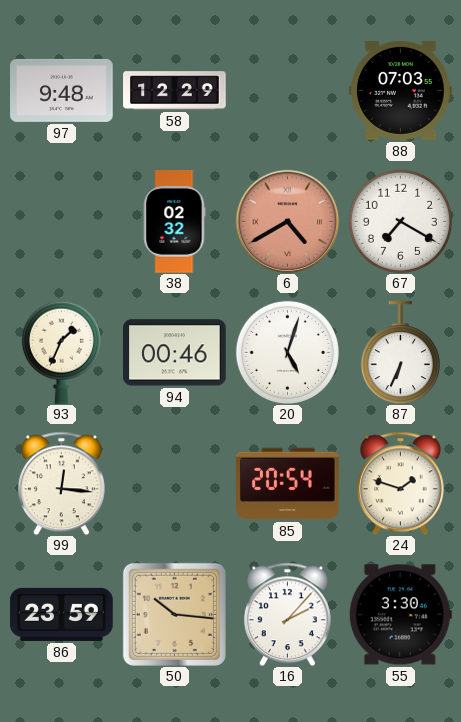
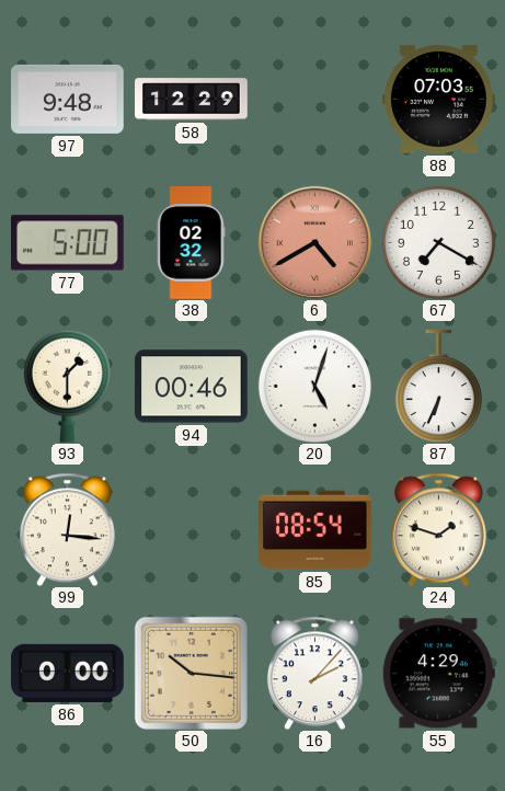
77: none -> 5:00
93: 1:34 -> 1:30
85: 20:54 -> 08:54
86: 23:59 -> 0:00
55: 3:30 -> 4:29
